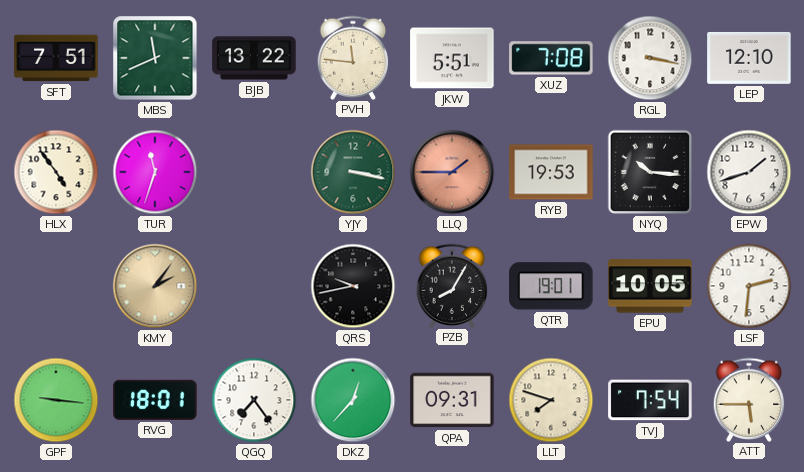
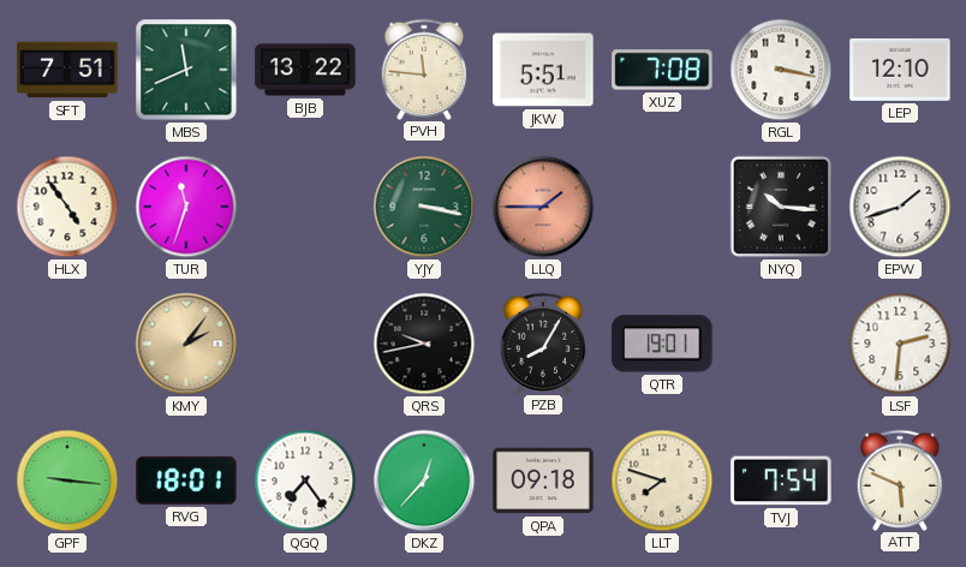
RYB: 19:53 -> none
EPU: 10:05 -> none
QPA: 09:31 -> 09:18
ATT: 5:45 -> 5:49
